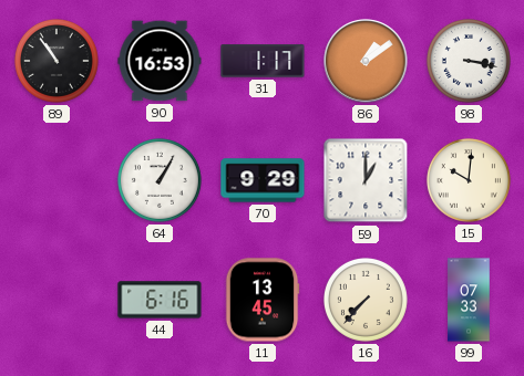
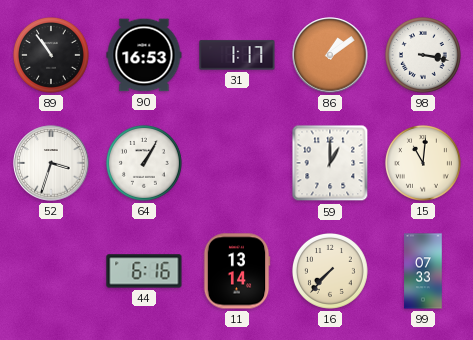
52: none -> 3:33
70: 9:29 -> none
15: 10:01 -> 11:01
11: 13:45 -> 13:14
